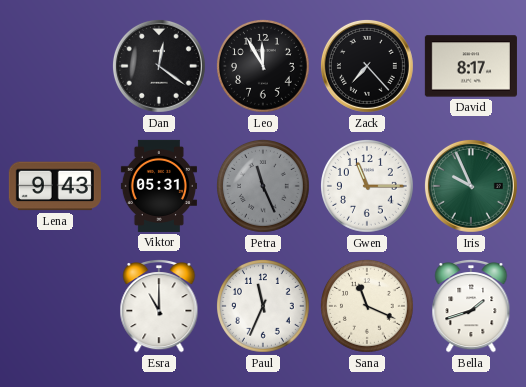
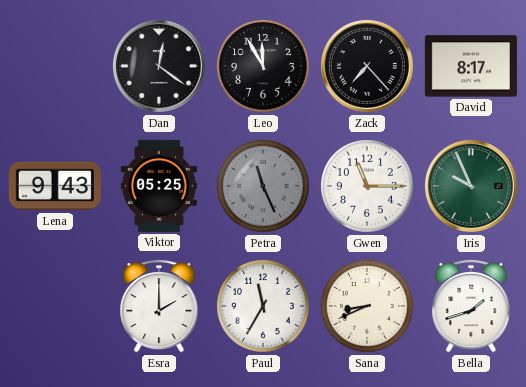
Viktor: 05:31 -> 05:25
Esra: 11:00 -> 2:00
Paul: 11:34 -> 11:35
Sana: 11:19 -> 8:41
